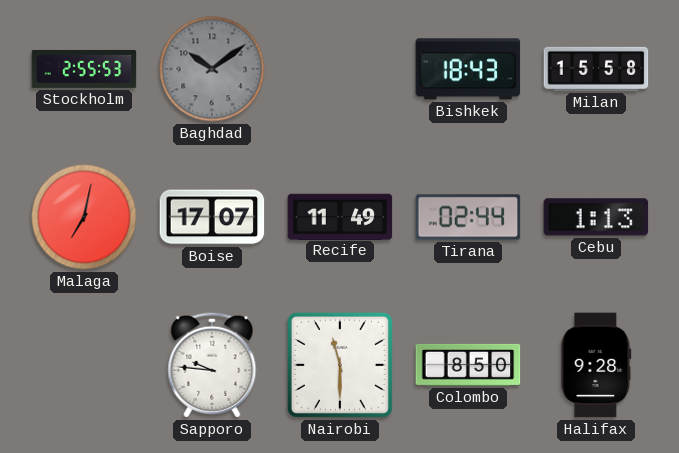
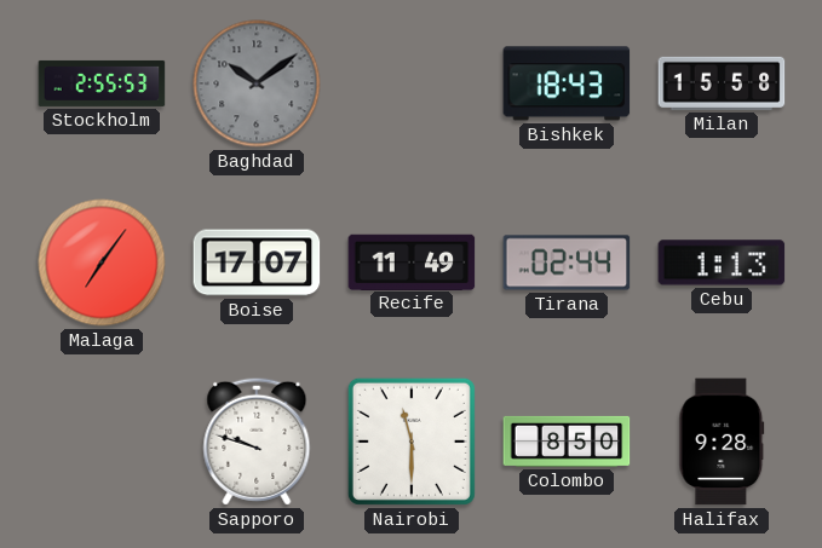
Malaga: 7:02 -> 7:06
Sapporo: 9:46 -> 9:48
